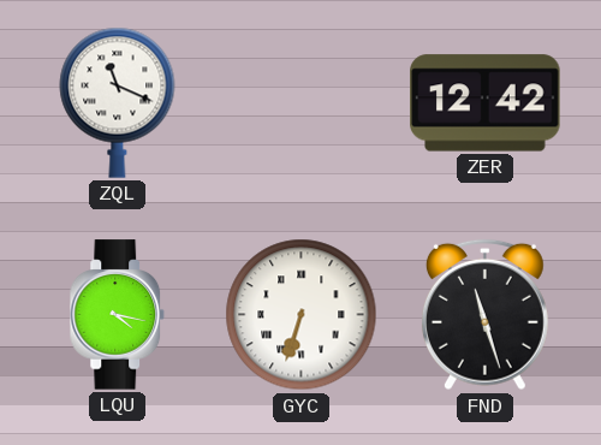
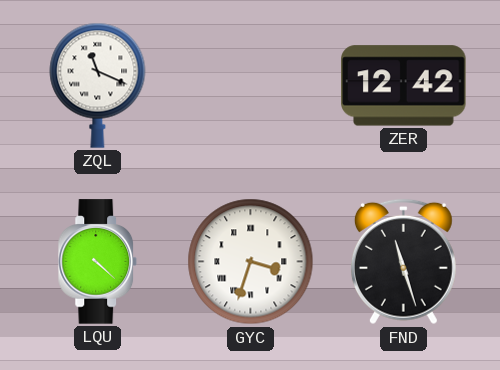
LQU: 4:17 -> 4:22
GYC: 6:33 -> 3:33
